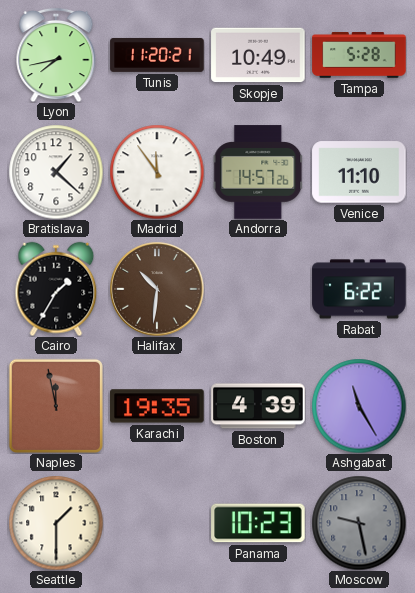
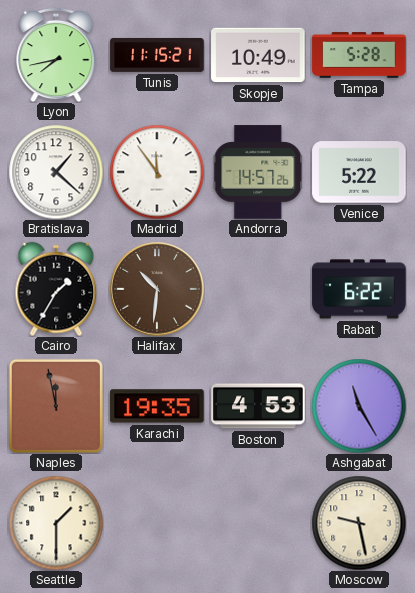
Tunis: 11:20 -> 11:15
Venice: 11:10 -> 5:22
Boston: 4:39 -> 4:53
Panama: 10:23 -> none
Moscow dial: grey -> cream
